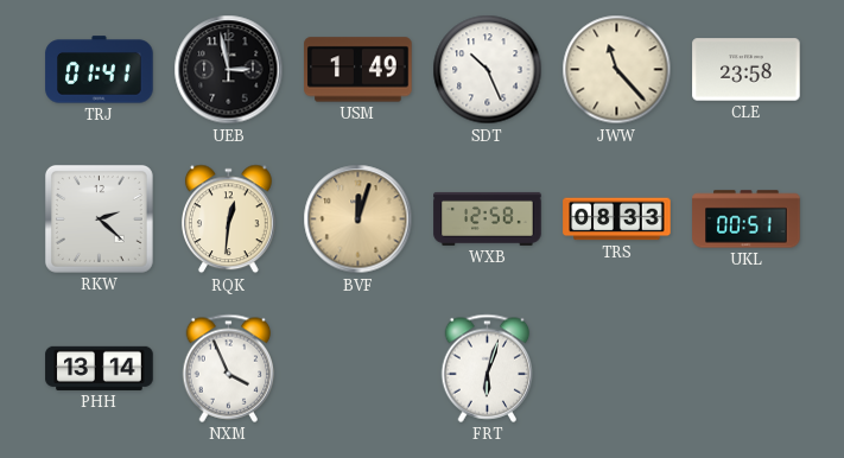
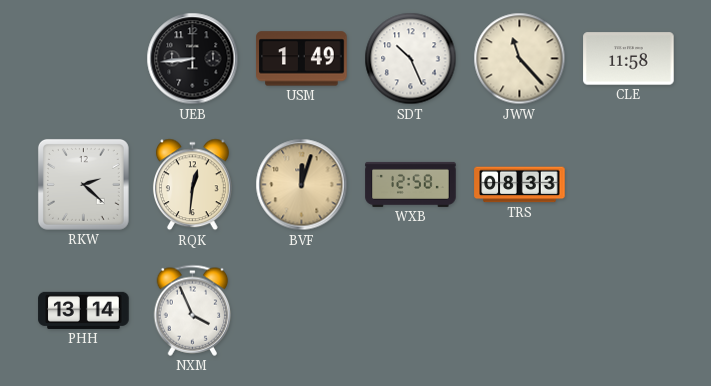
TRJ: 01:41 -> none
UEB: 2:58 -> 8:44
CLE: 23:58 -> 11:58
UKL: 00:51 -> none
FRT: 6:03 -> none
